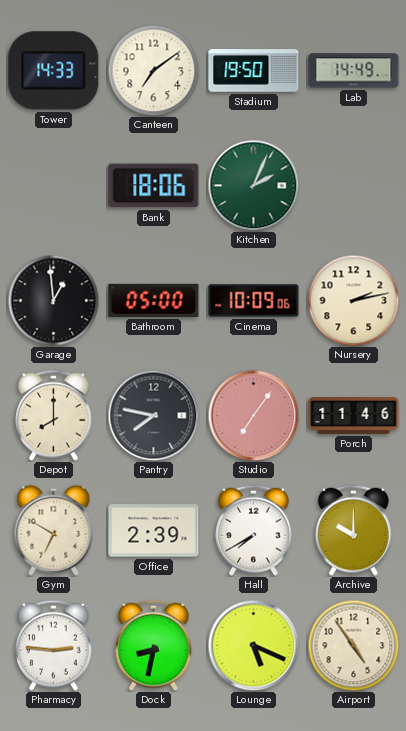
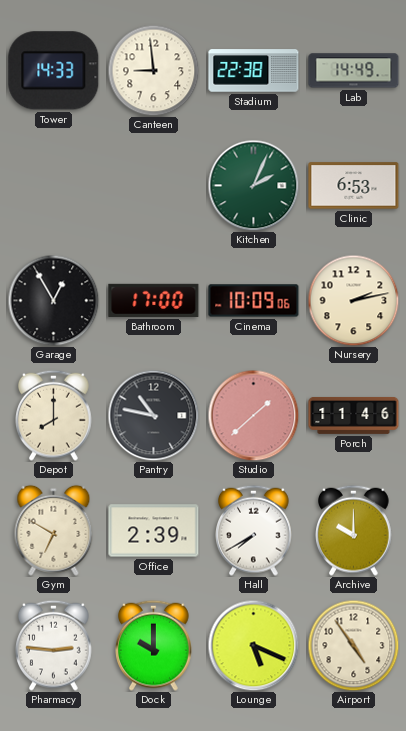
Canteen: 7:09 -> 8:59
Stadium: 19:50 -> 22:38
Bank: 18:06 -> none
Clinic: none -> 6:53
Garage: 12:59 -> 12:55
Bathroom: 05:00 -> 17:00
Pantry: 7:47 -> 10:47
Studio: 7:06 -> 1:38
Dock: 8:32 -> 10:00
